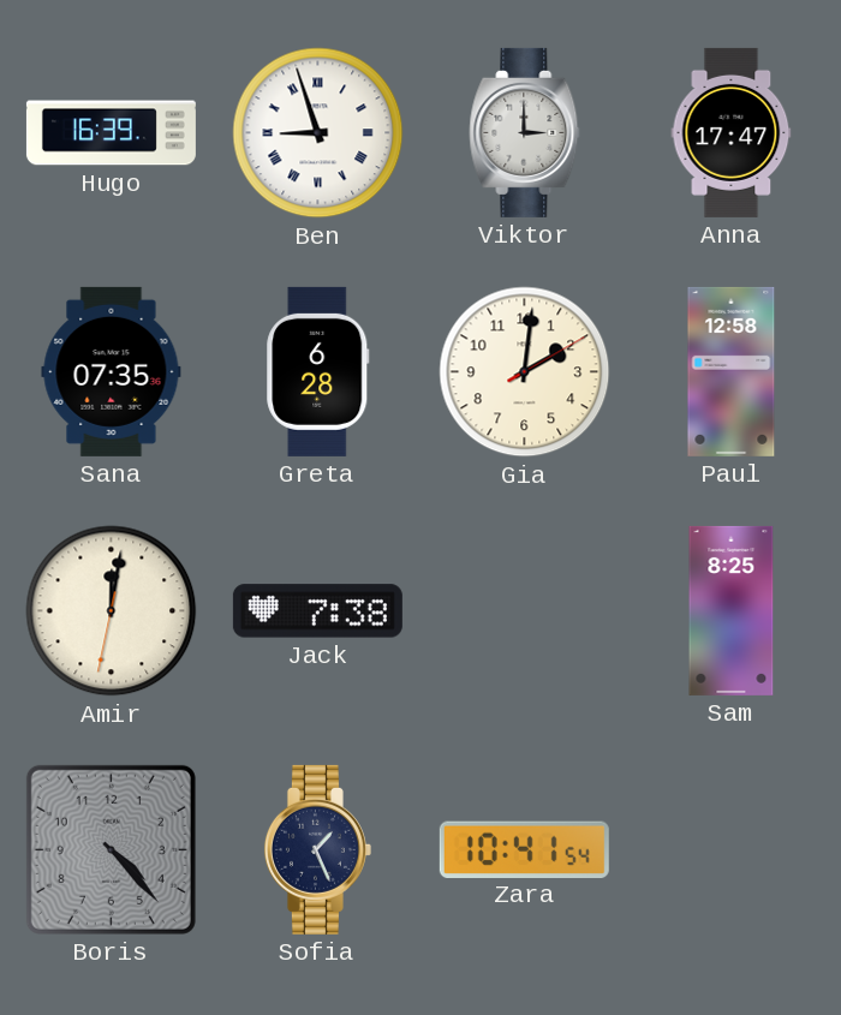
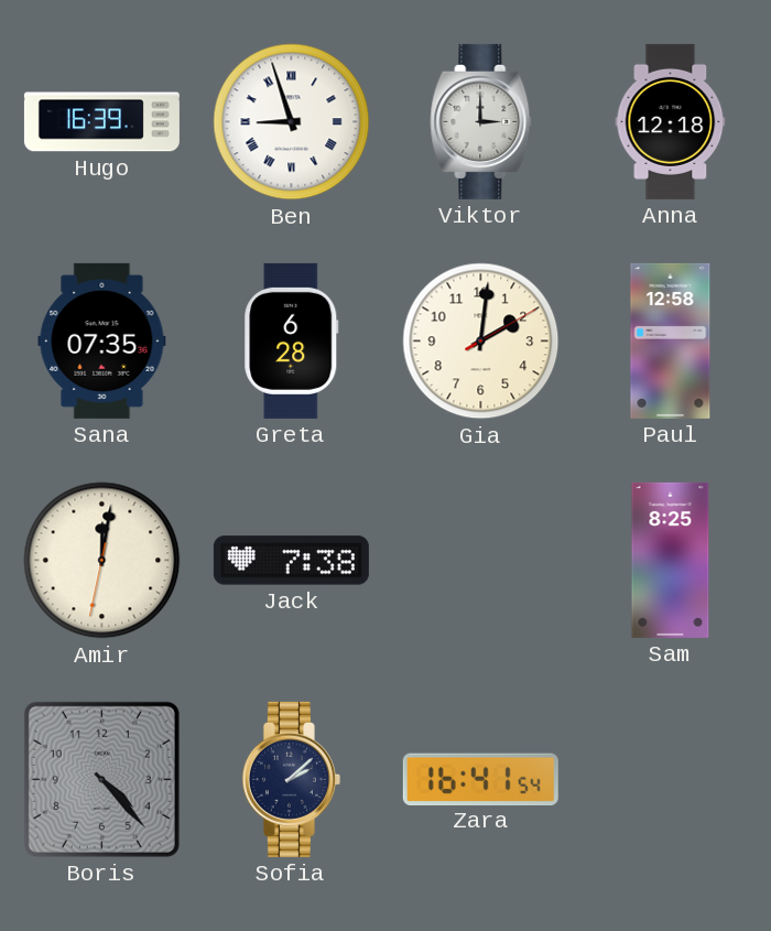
Anna: 17:47 -> 12:18
Sofia: 1:26 -> 2:08
Zara: 10:41 -> 16:41
